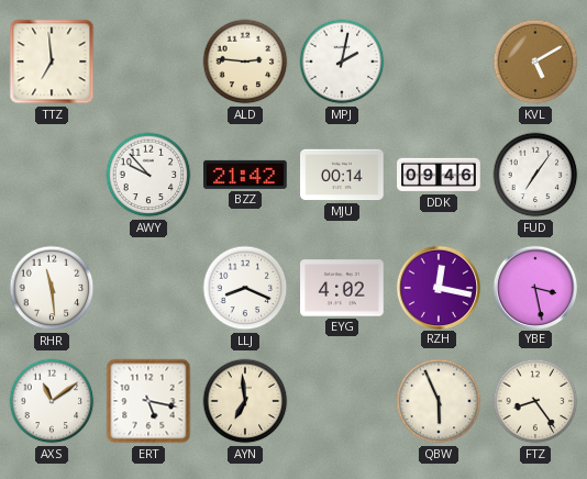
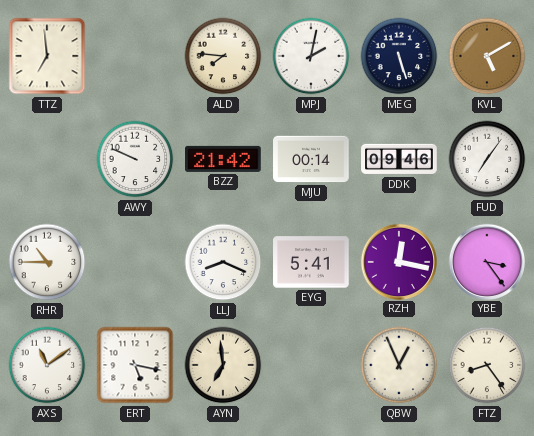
ALD: 2:46 -> 7:46
MEG: none -> 5:27
AWY: 9:53 -> 9:49
RHR: 11:29 -> 10:45
EYG: 4:02 -> 5:41
YBE: 3:28 -> 3:24
QBW: 5:56 -> 12:56
